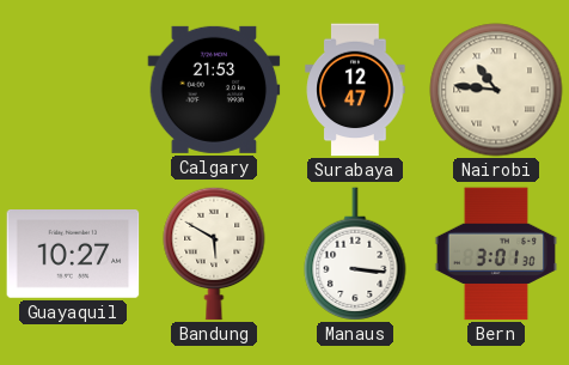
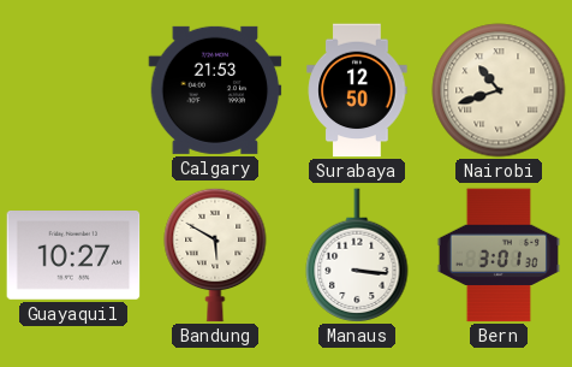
Surabaya: 12:47 -> 12:50
Nairobi: 10:46 -> 10:42
